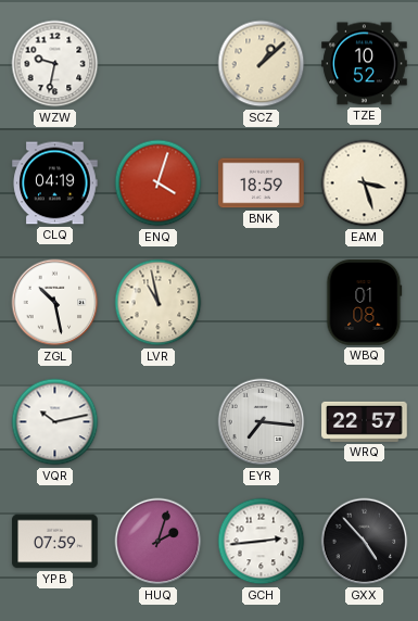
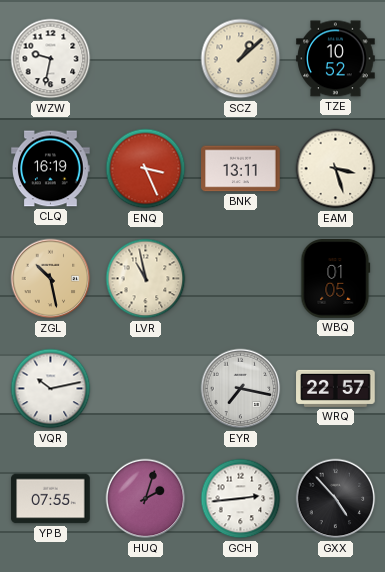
CLQ: 04:19 -> 16:19
ENQ: 4:03 -> 3:26
BNK: 18:59 -> 13:11
ZGL dial: white -> champagne
WBQ: 01:08 -> 01:05
EYR: 7:16 -> 7:17
YPB: 07:59 -> 07:55
